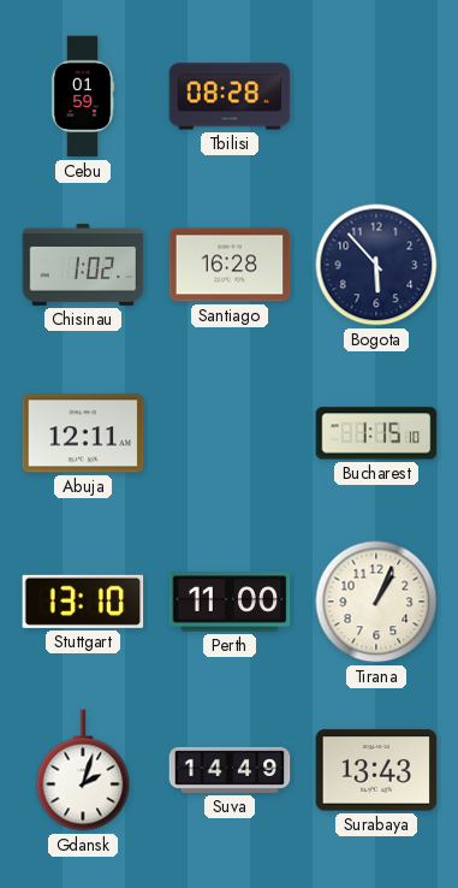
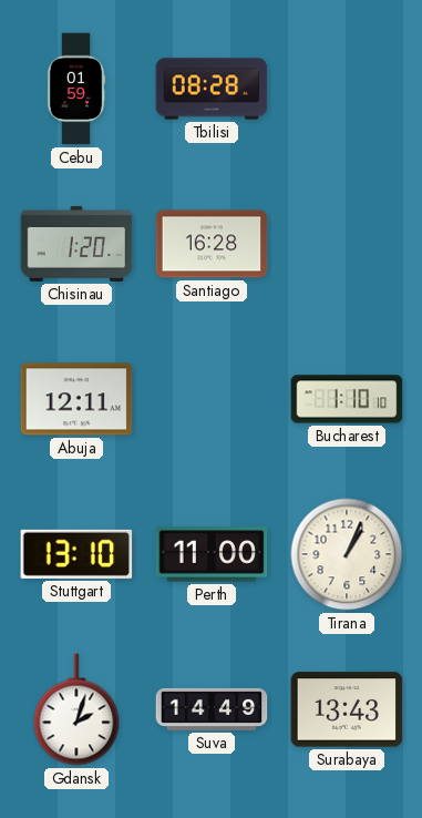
Chisinau: 1:02 -> 1:20
Bogota: 5:53 -> none
Bucharest: 1:15 -> 1:10
